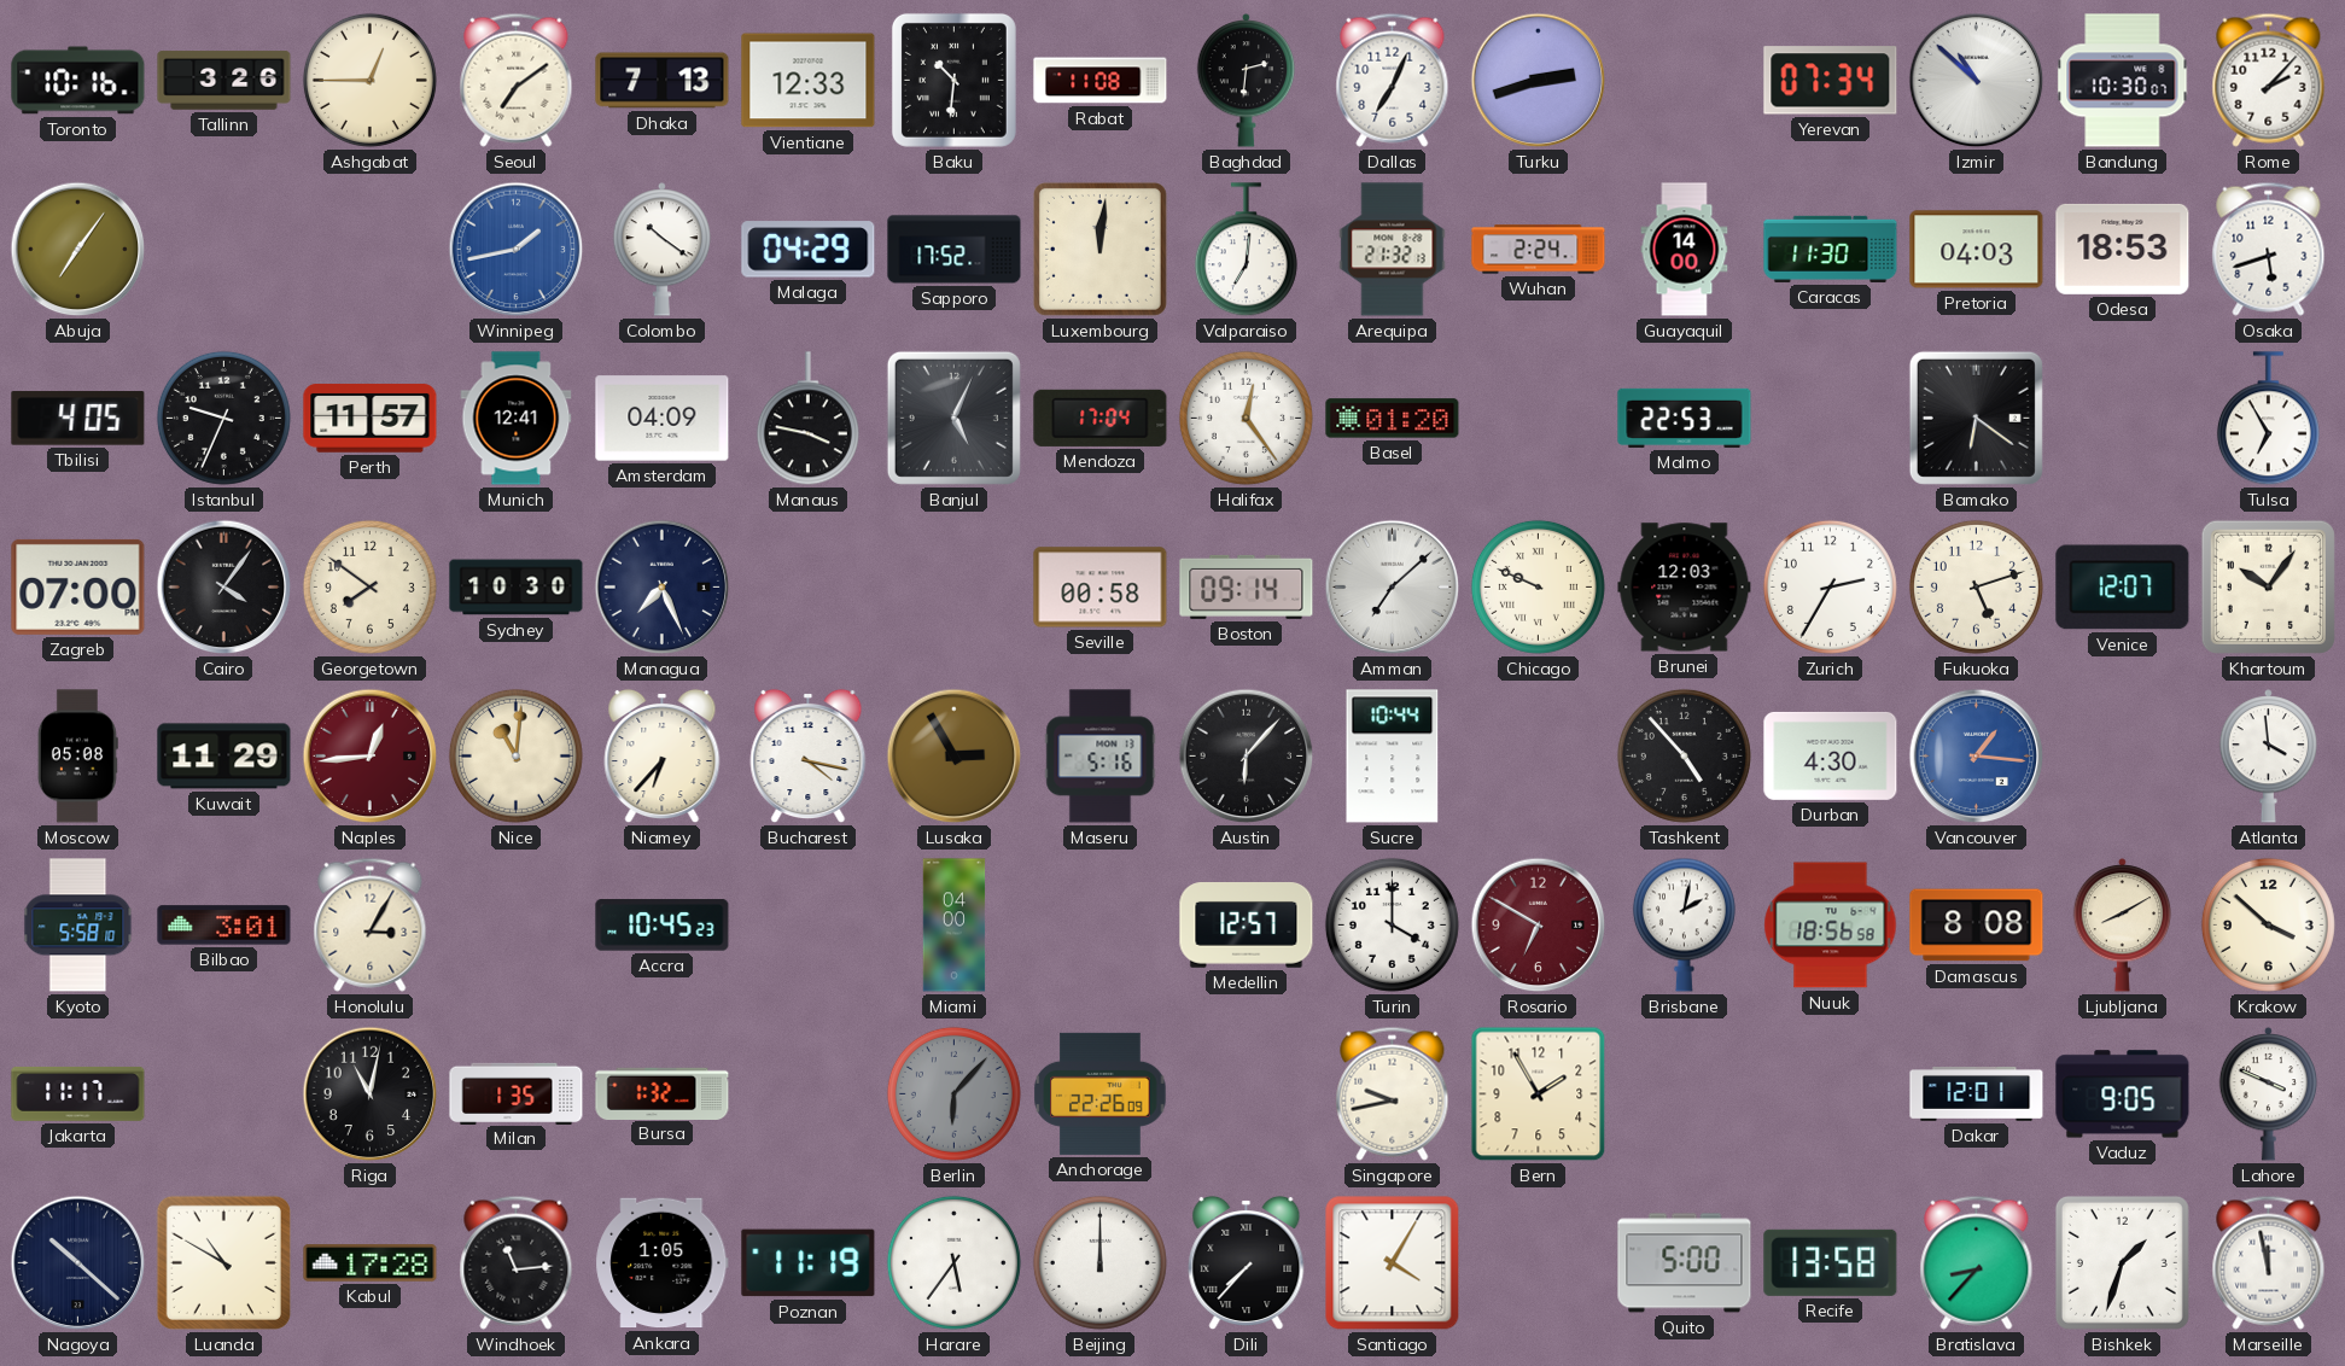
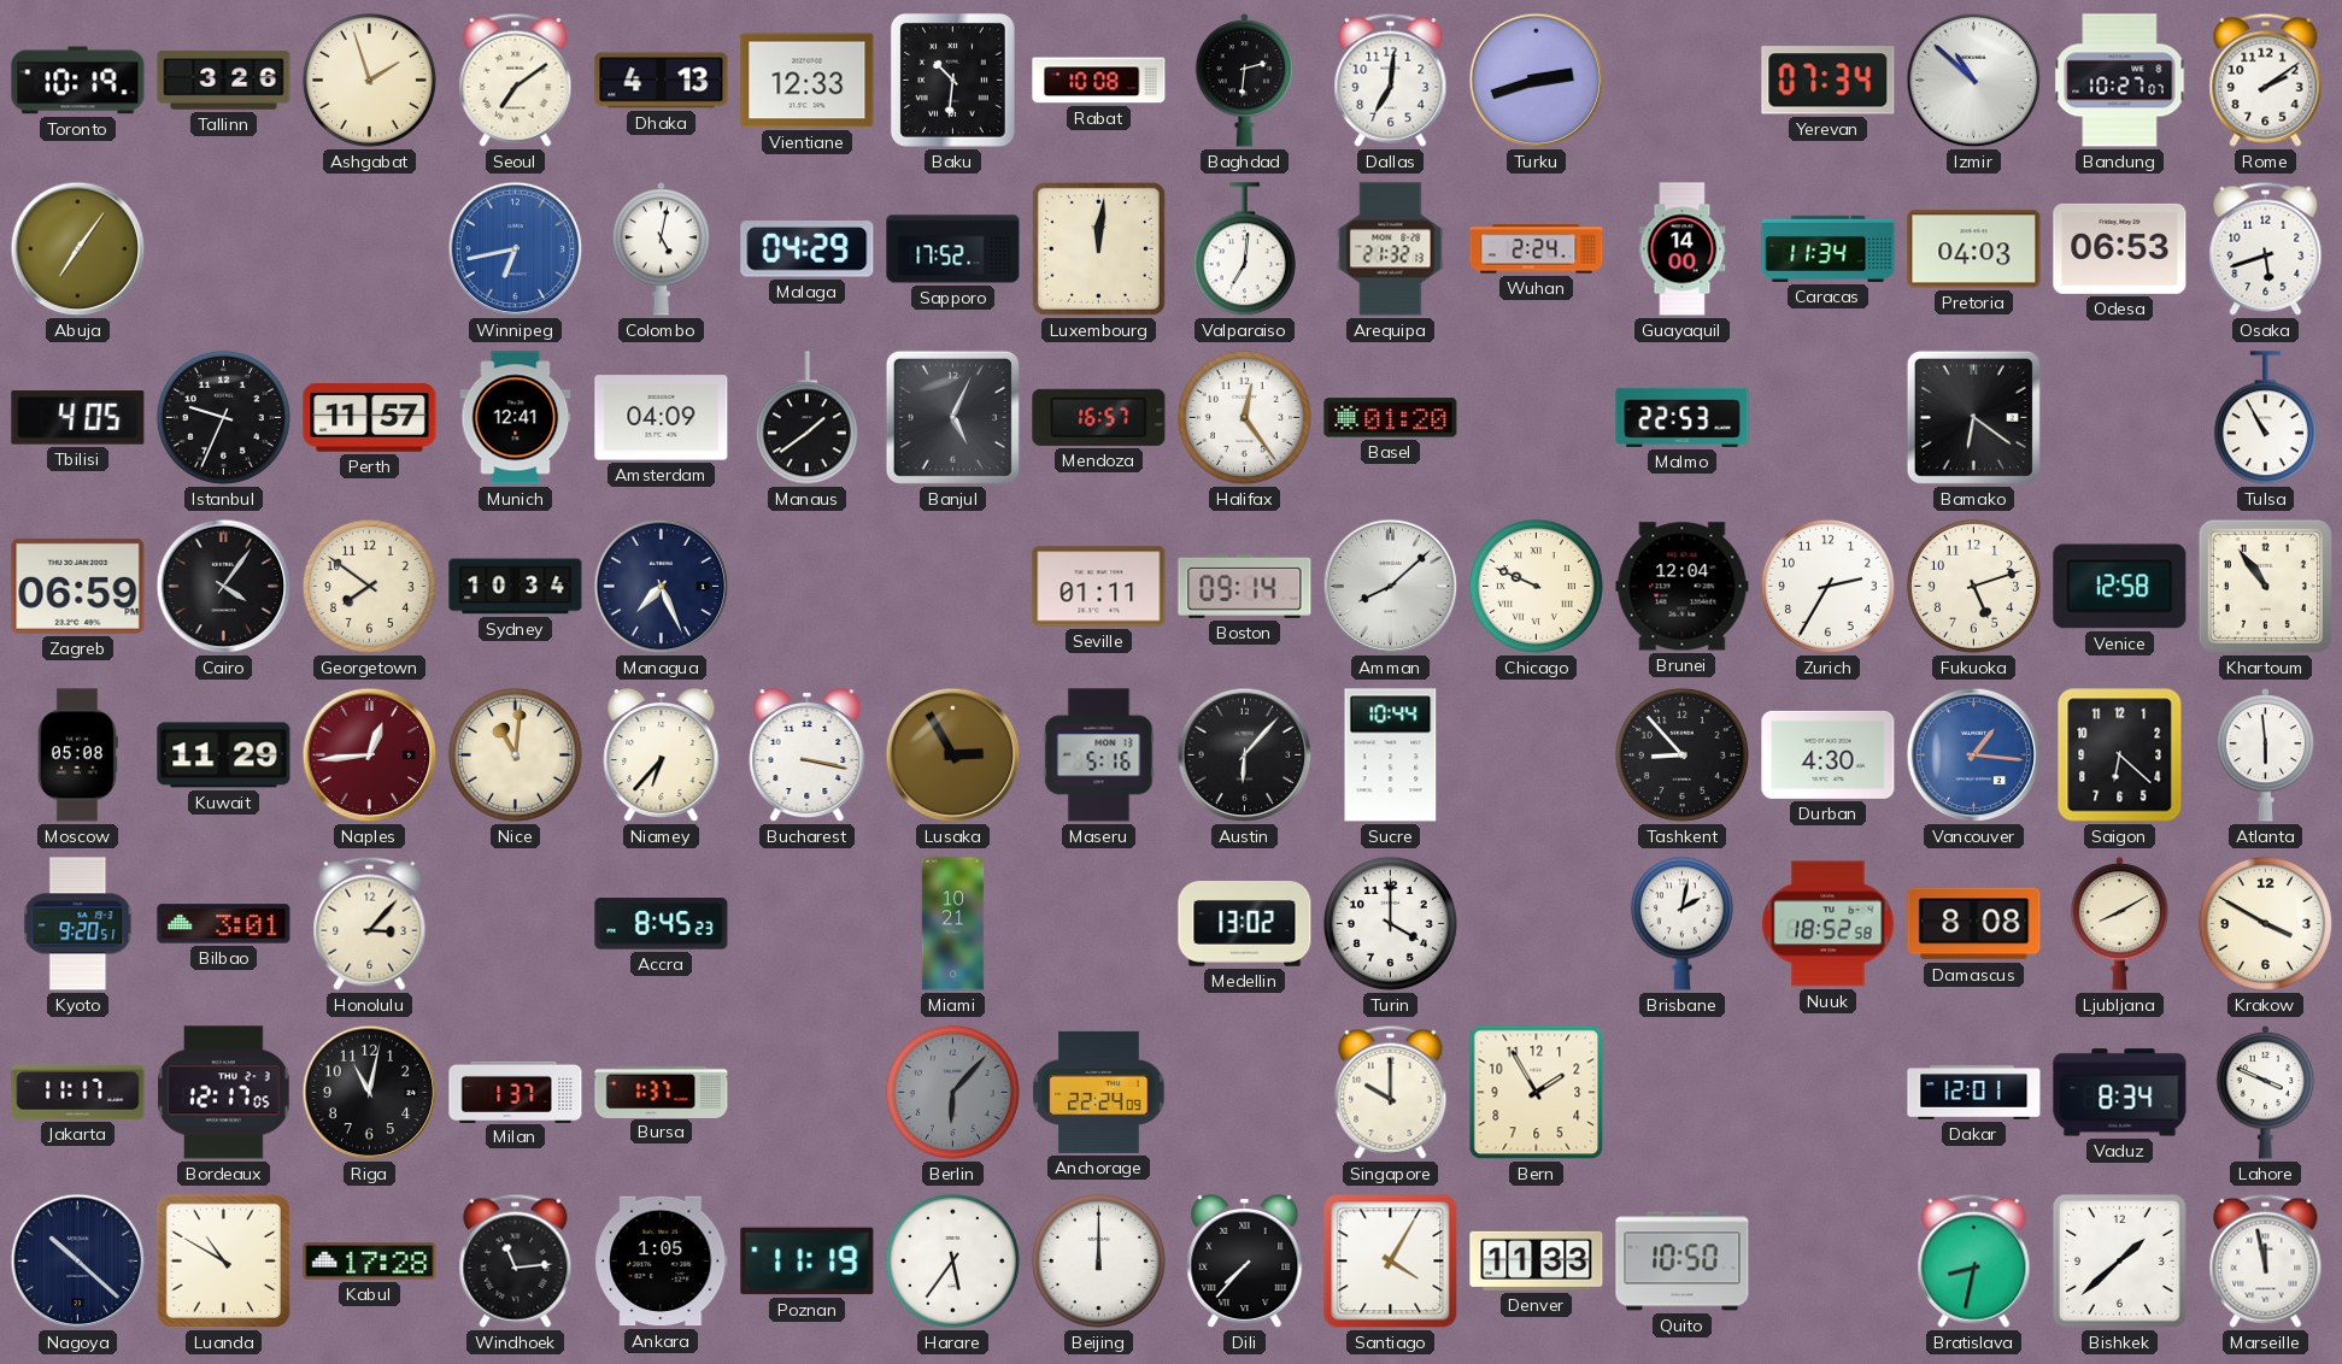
Toronto: 10:16 -> 10:19
Ashgabat: 12:45 -> 1:57
Dhaka: 7:13 -> 4:13
Rabat: 11:08 -> 10:08
Dallas: 7:04 -> 7:01
Bandung: 10:30 -> 10:27
Rome: 2:07 -> 2:09
Winnipeg: 1:43 -> 6:43
Colombo: 10:21 -> 5:02
Caracas: 11:30 -> 11:34
Odesa: 18:53 -> 06:53
Manaus: 3:47 -> 1:39
Mendoza: 17:04 -> 16:57
Tulsa: 6:55 -> 10:55
Zagreb: 07:00 -> 06:59
Sydney: 10:30 -> 10:34
Seville: 00:58 -> 01:11
Amman: 7:08 -> 8:08
Brunei: 12:03 -> 12:04
Venice: 12:07 -> 12:58
Khartoum: 10:06 -> 10:54
Bucharest: 4:17 -> 3:17
Tashkent: 4:53 -> 8:53
Saigon: none -> 6:22
Atlanta: 3:59 -> 5:59
Kyoto: 5:58 -> 9:20
Honolulu: 3:05 -> 3:07
Accra: 10:45 -> 8:45
Miami: 04:00 -> 10:21
Medellin: 12:57 -> 13:02
Rosario: 6:50 -> none
Nuuk: 18:56 -> 18:52
Krakow: 3:52 -> 3:50
Bordeaux: none -> 12:17
Milan: 1:35 -> 1:37
Bursa: 1:32 -> 1:37
Anchorage: 22:26 -> 22:24
Singapore: 9:43 -> 10:00
Vaduz: 9:05 -> 8:34
Denver: none -> 11:33
Quito: 5:00 -> 10:50
Recife: 13:58 -> none
Bratislava: 8:37 -> 8:32
Bishkek: 1:33 -> 1:38
